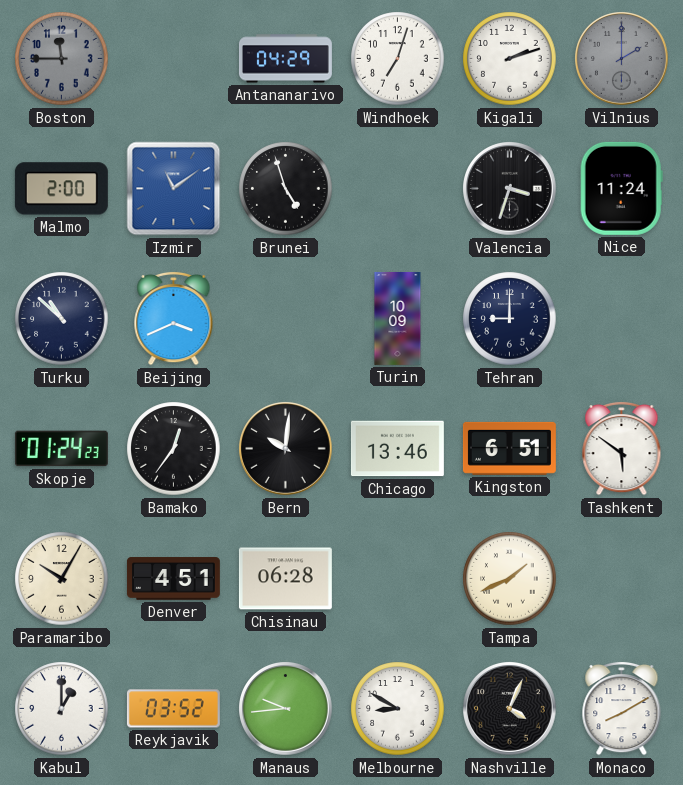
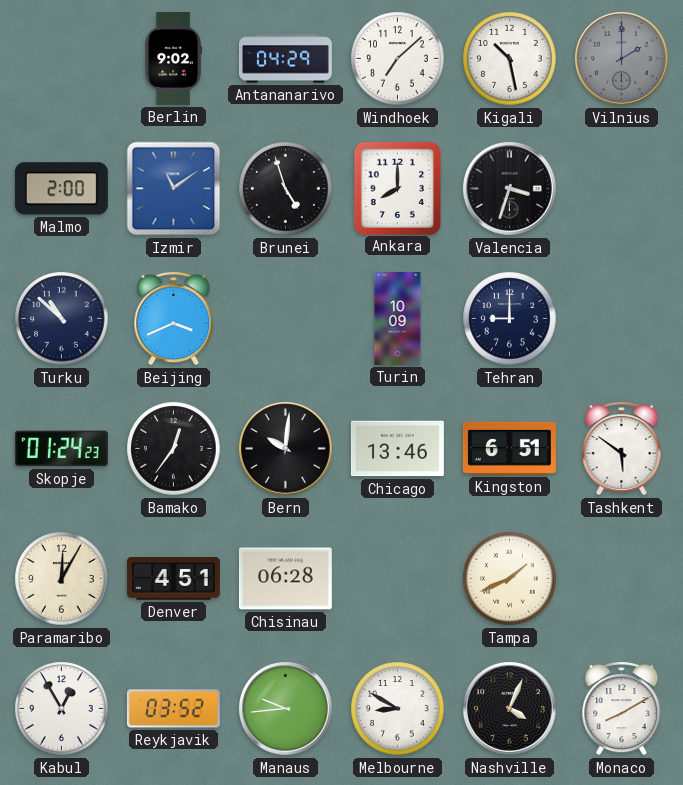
Boston: 11:45 -> none
Berlin: none -> 9:02
Windhoek: 7:03 -> 7:08
Kigali: 2:12 -> 10:28
Ankara: none -> 8:00
Nice: 11:24 -> none
Paramaribo: 10:05 -> 12:05
Kabul: 1:00 -> 12:55
